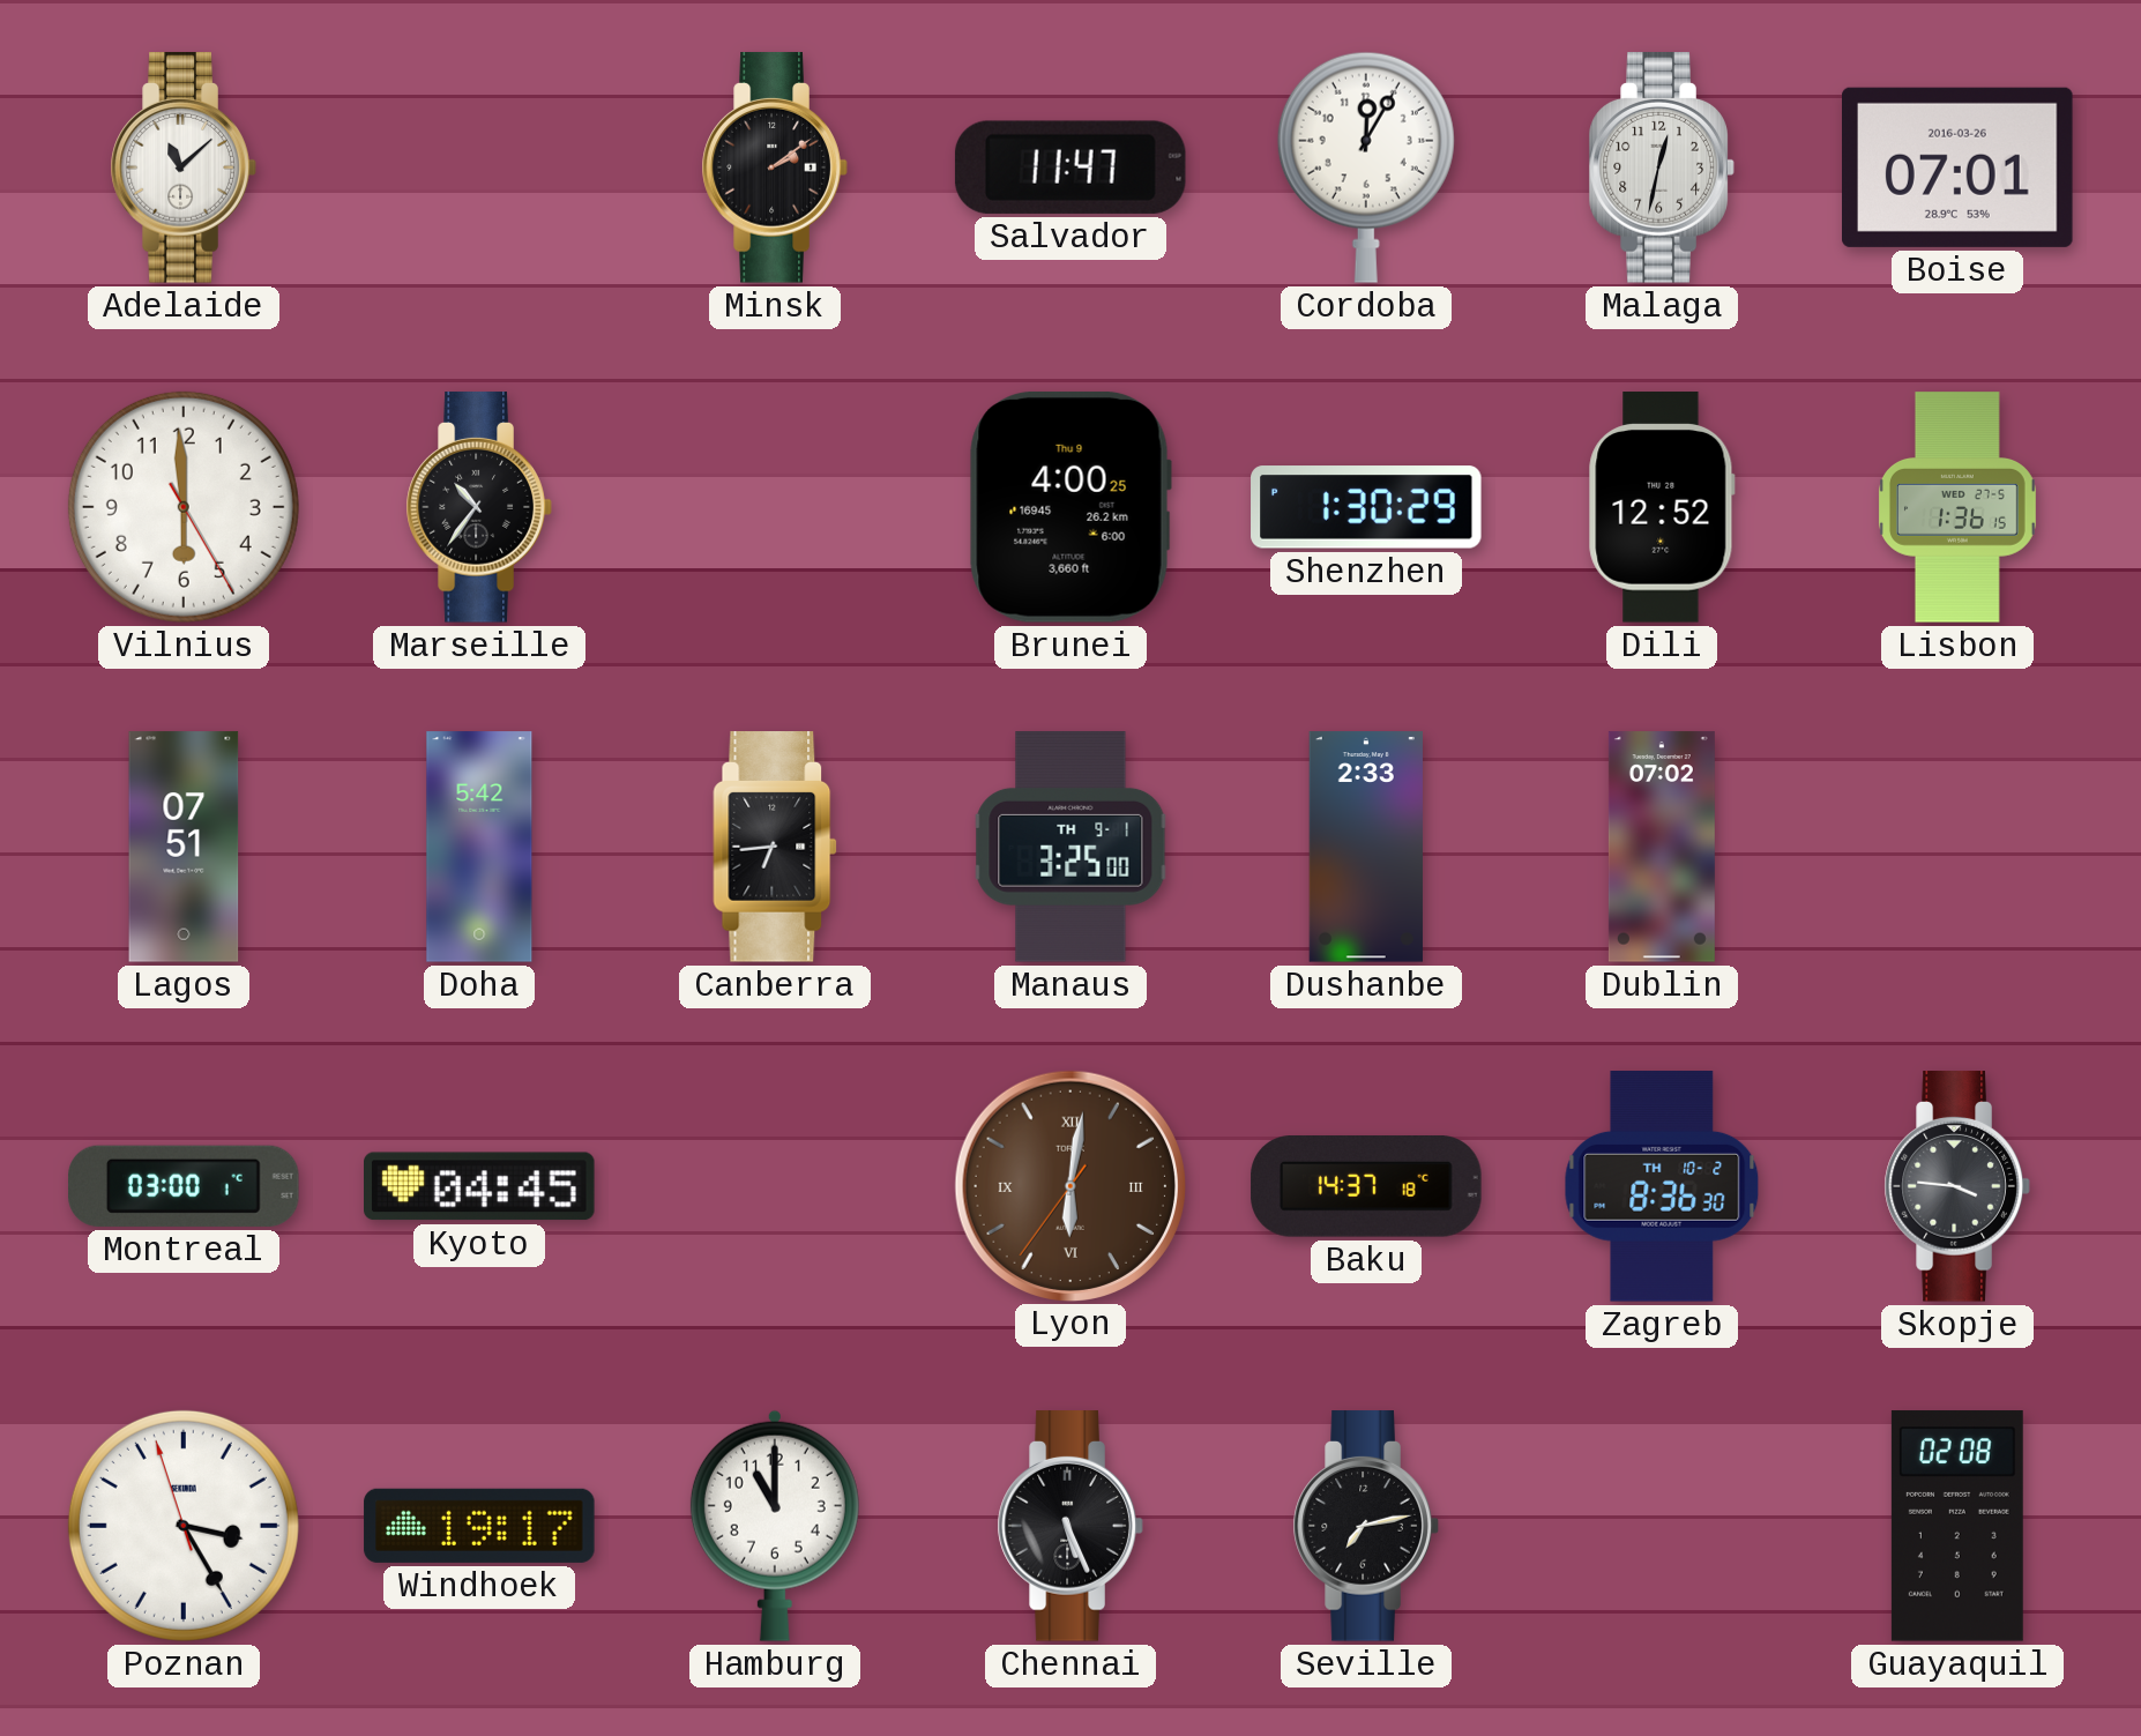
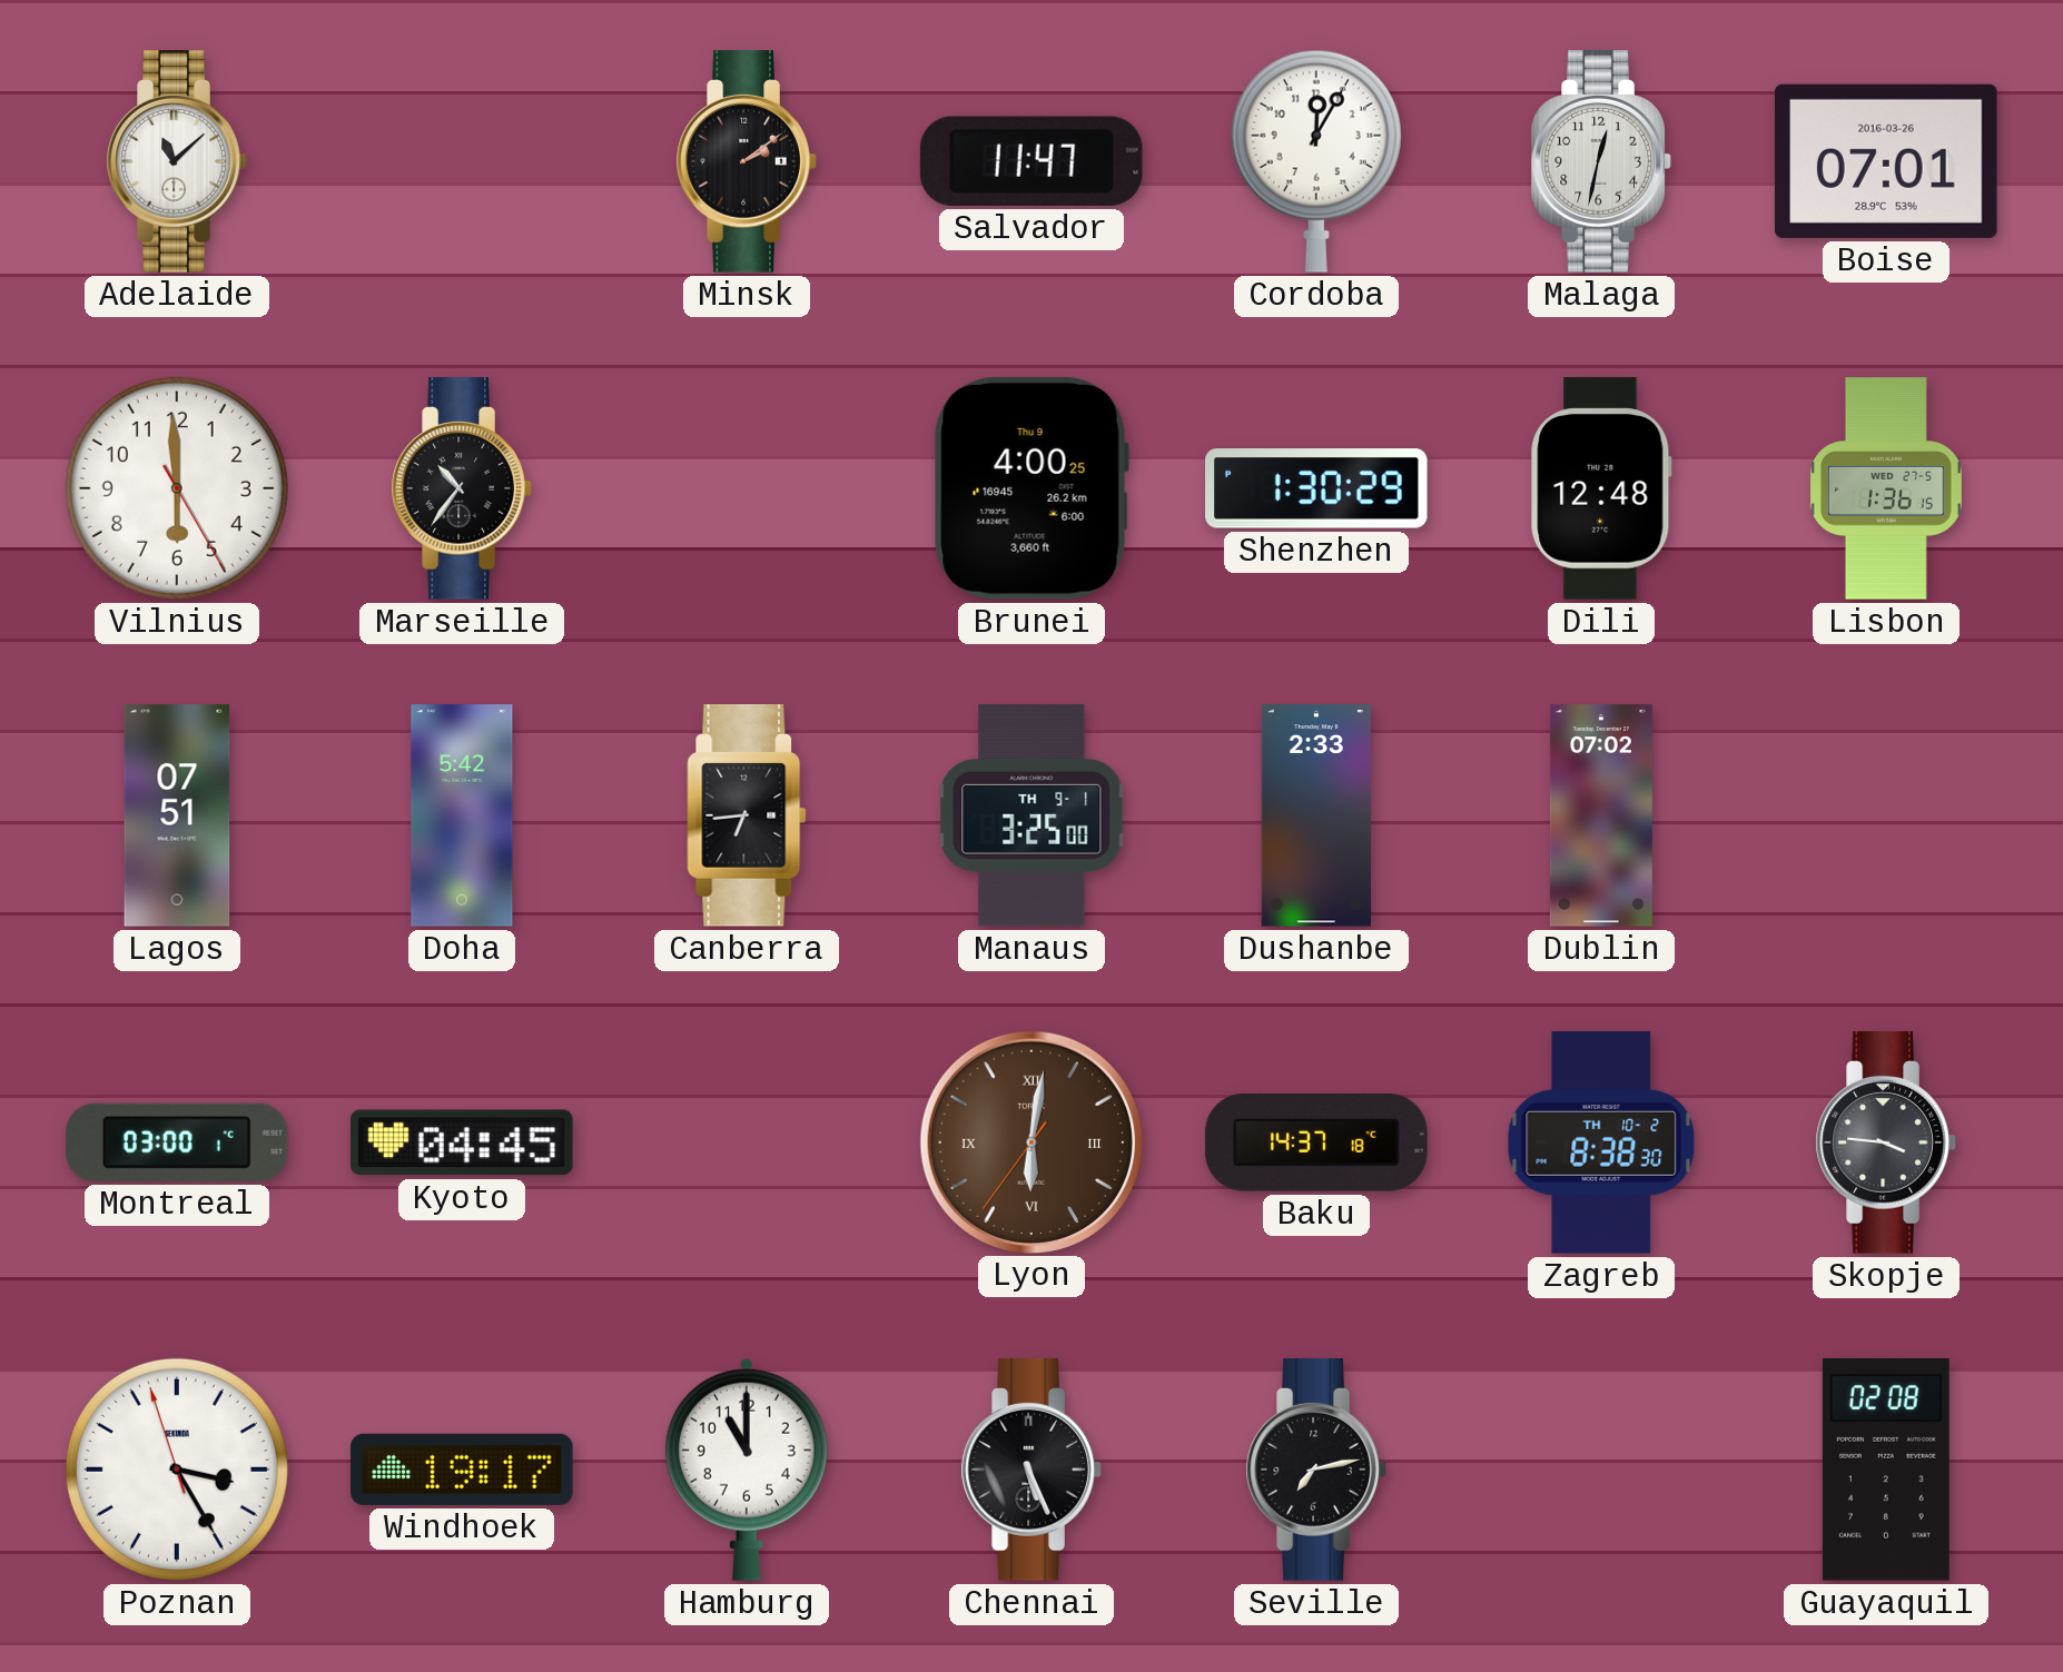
Dili: 12:52 -> 12:48
Zagreb: 8:36 -> 8:38
